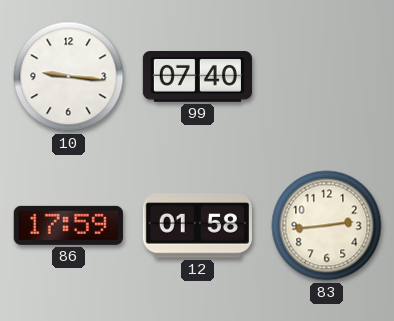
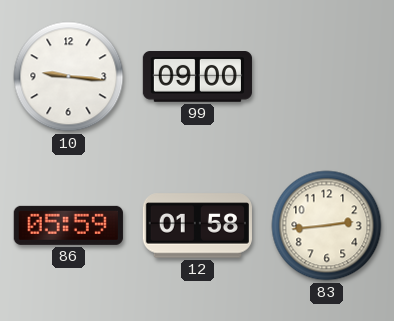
99: 07:40 -> 09:00
86: 17:59 -> 05:59
